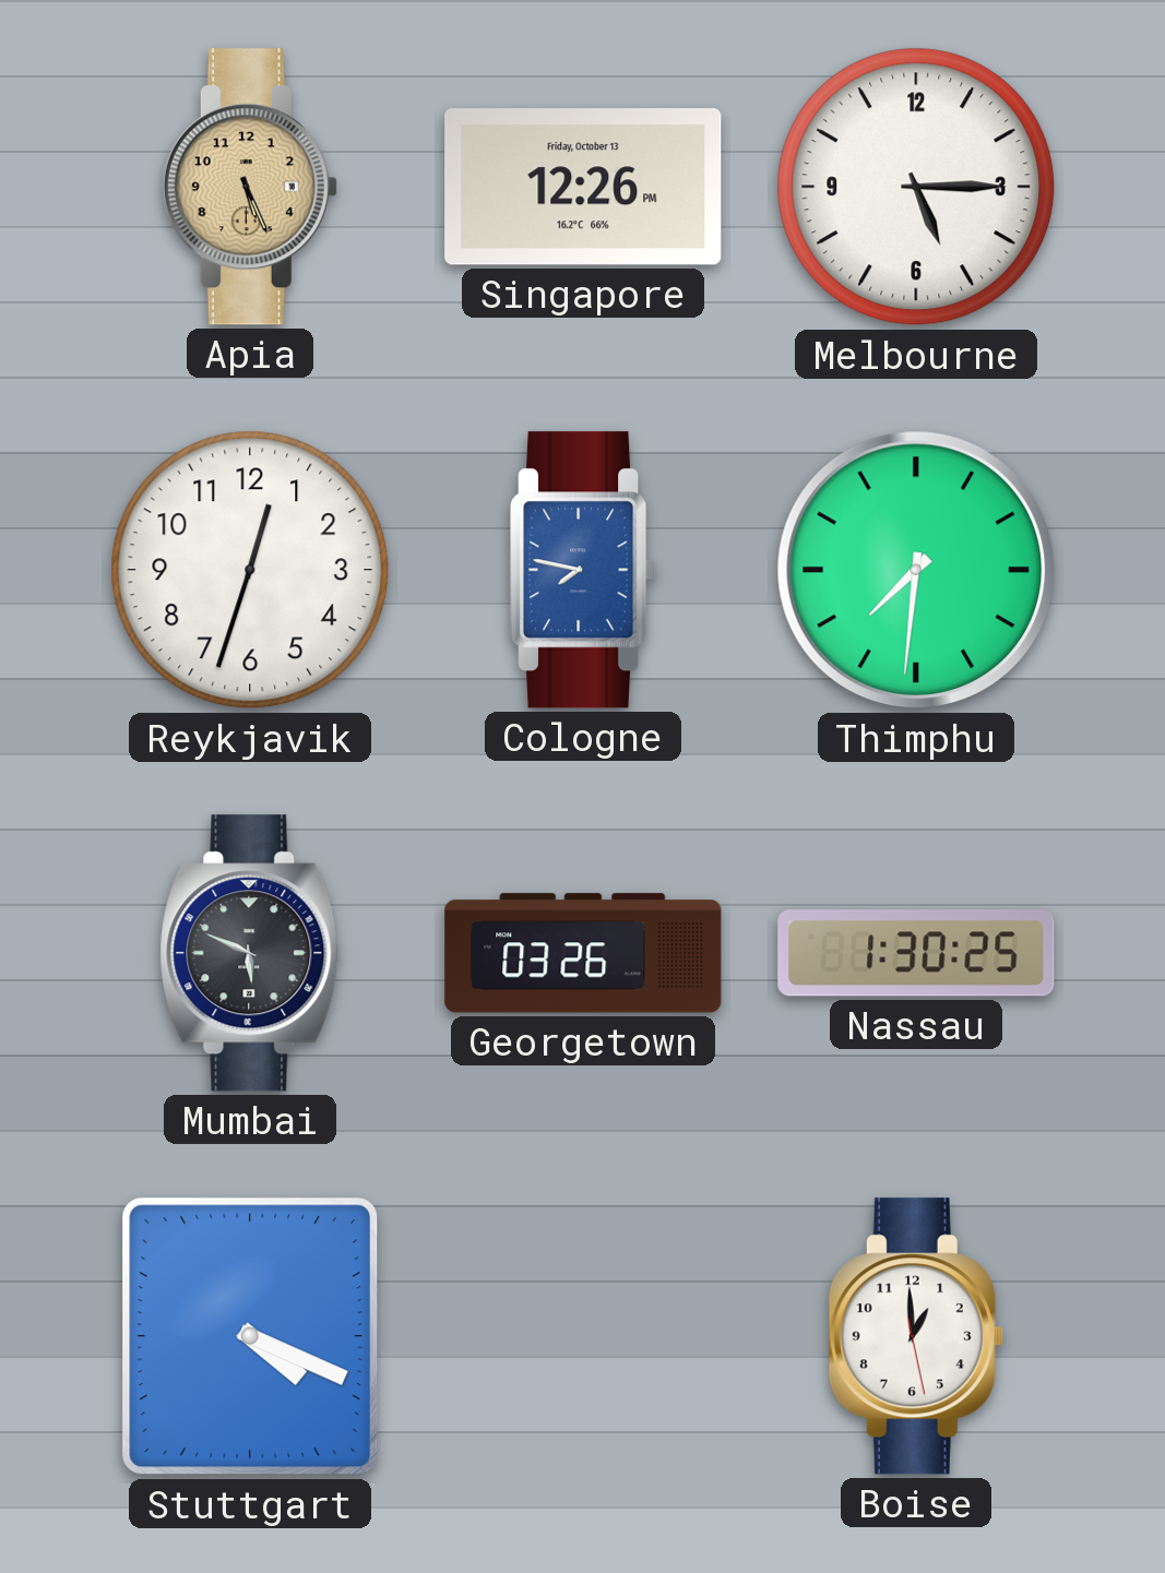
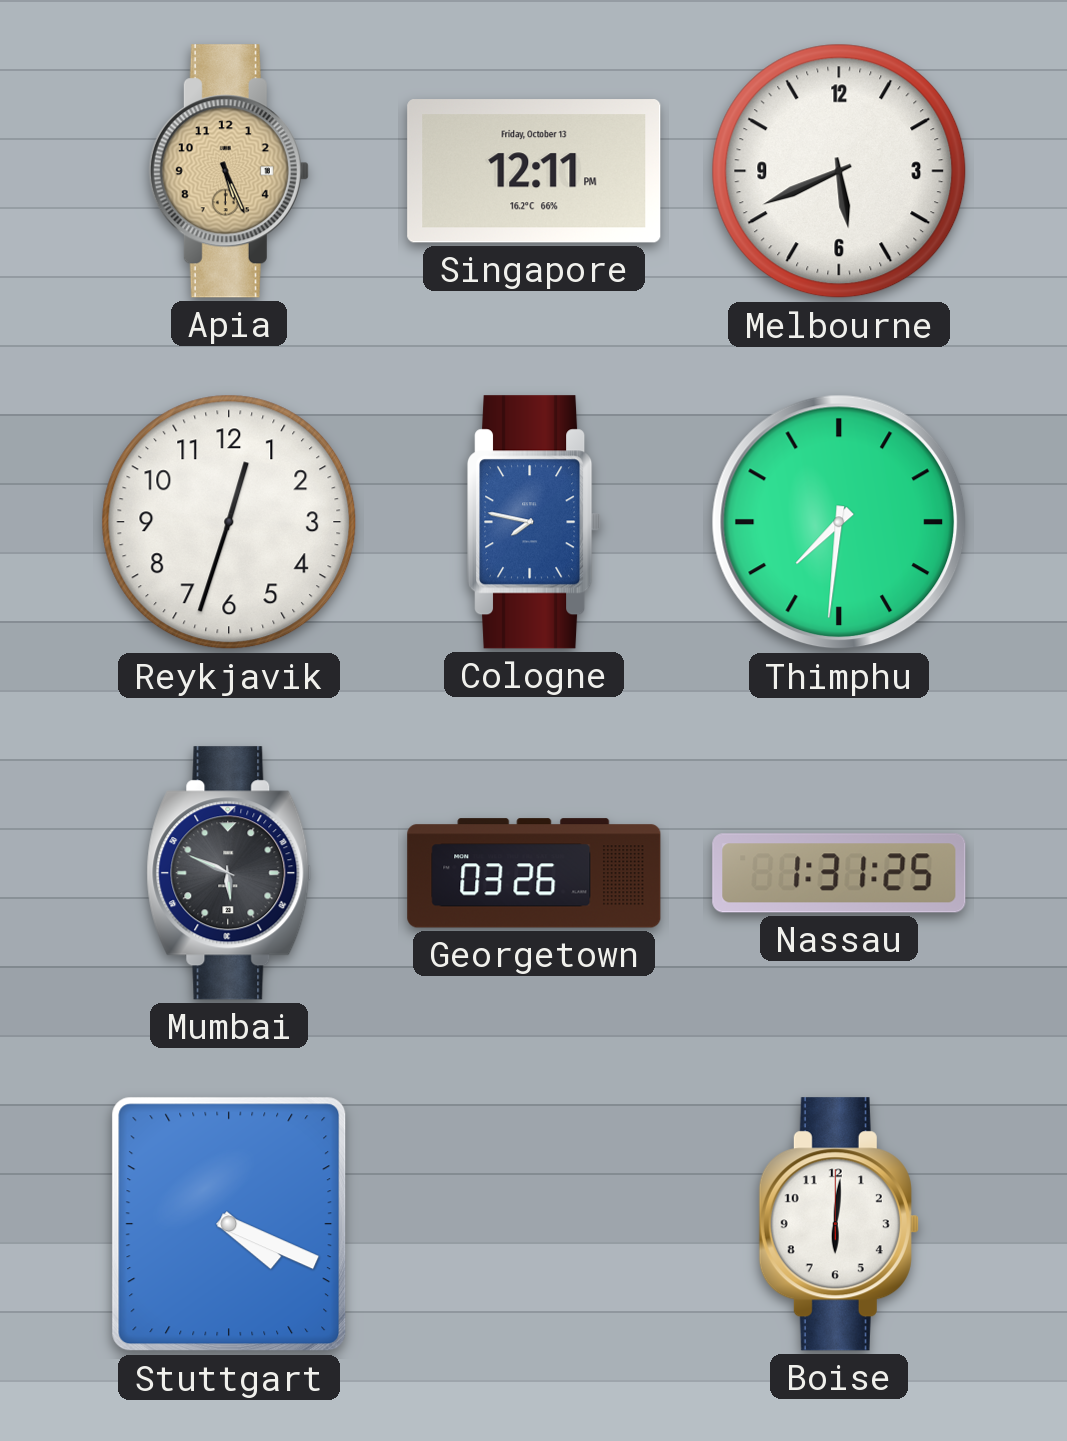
Singapore: 12:26 -> 12:11
Melbourne: 5:15 -> 5:41
Nassau: 1:30 -> 1:31
Boise: 12:59 -> 6:01
